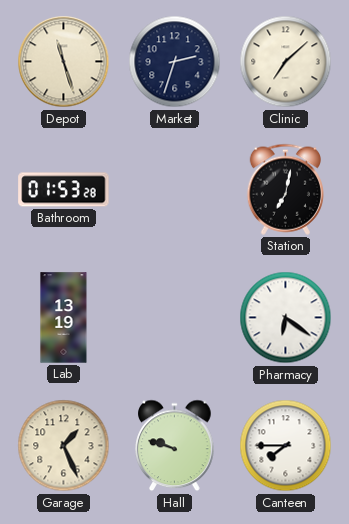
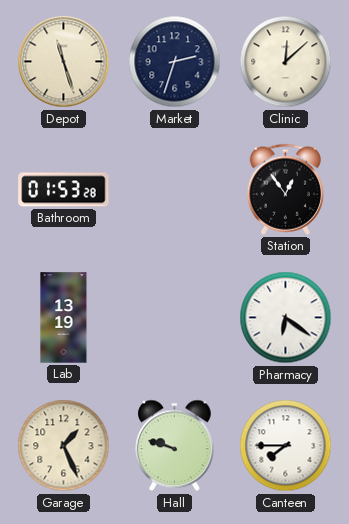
Clinic: 7:08 -> 12:08
Station: 7:02 -> 12:54
